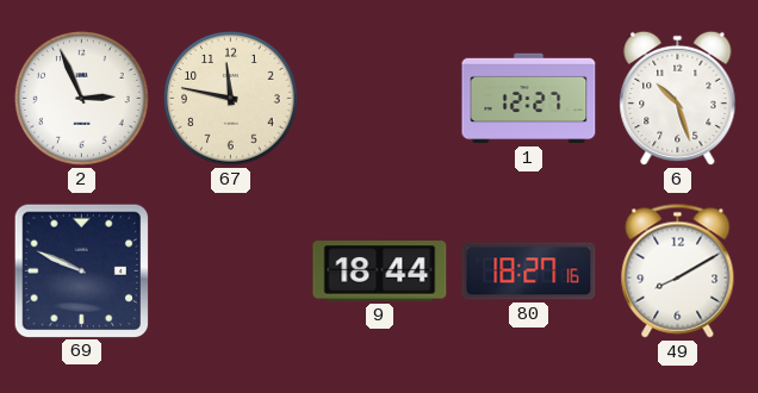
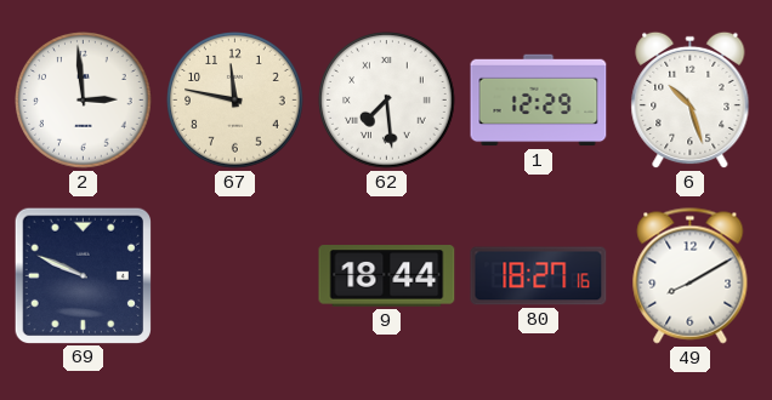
2: 2:56 -> 2:59
62: none -> 7:29
1: 12:27 -> 12:29
